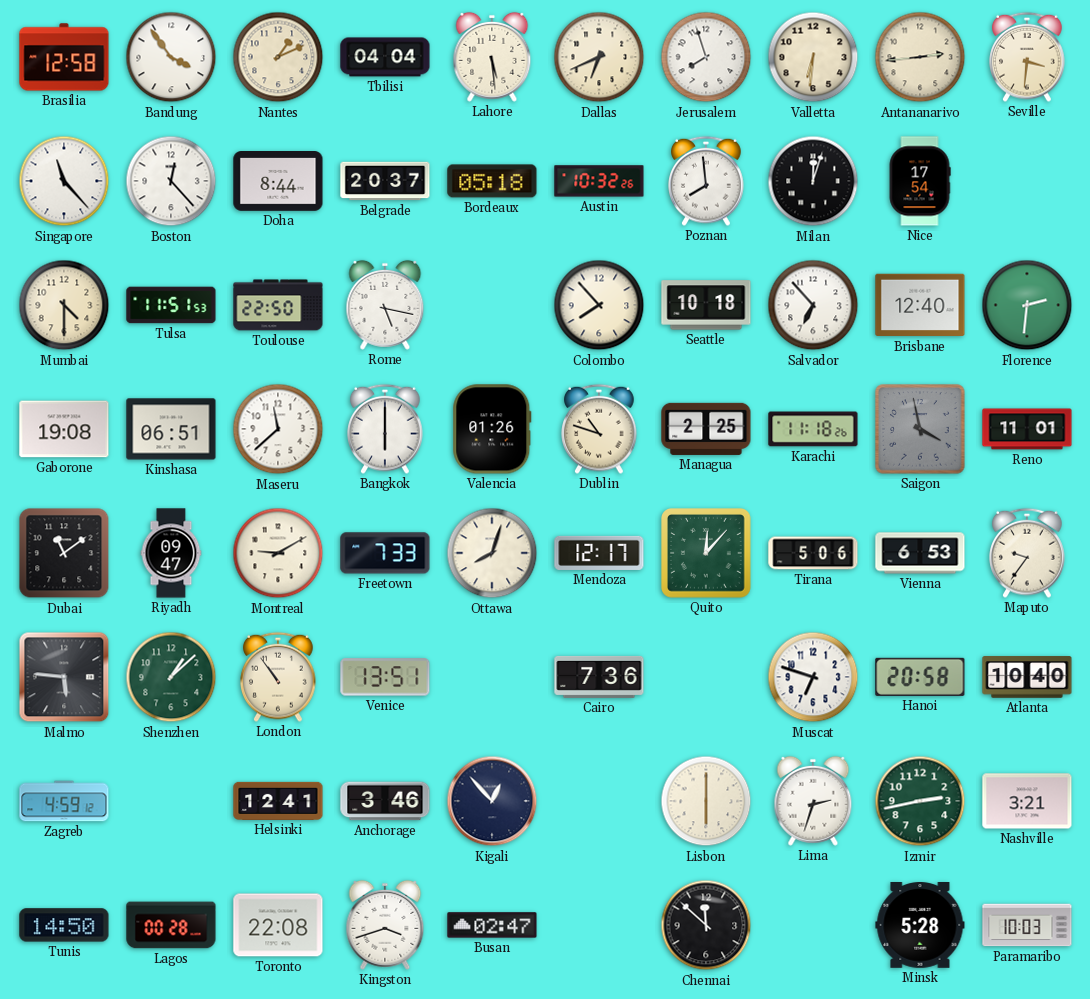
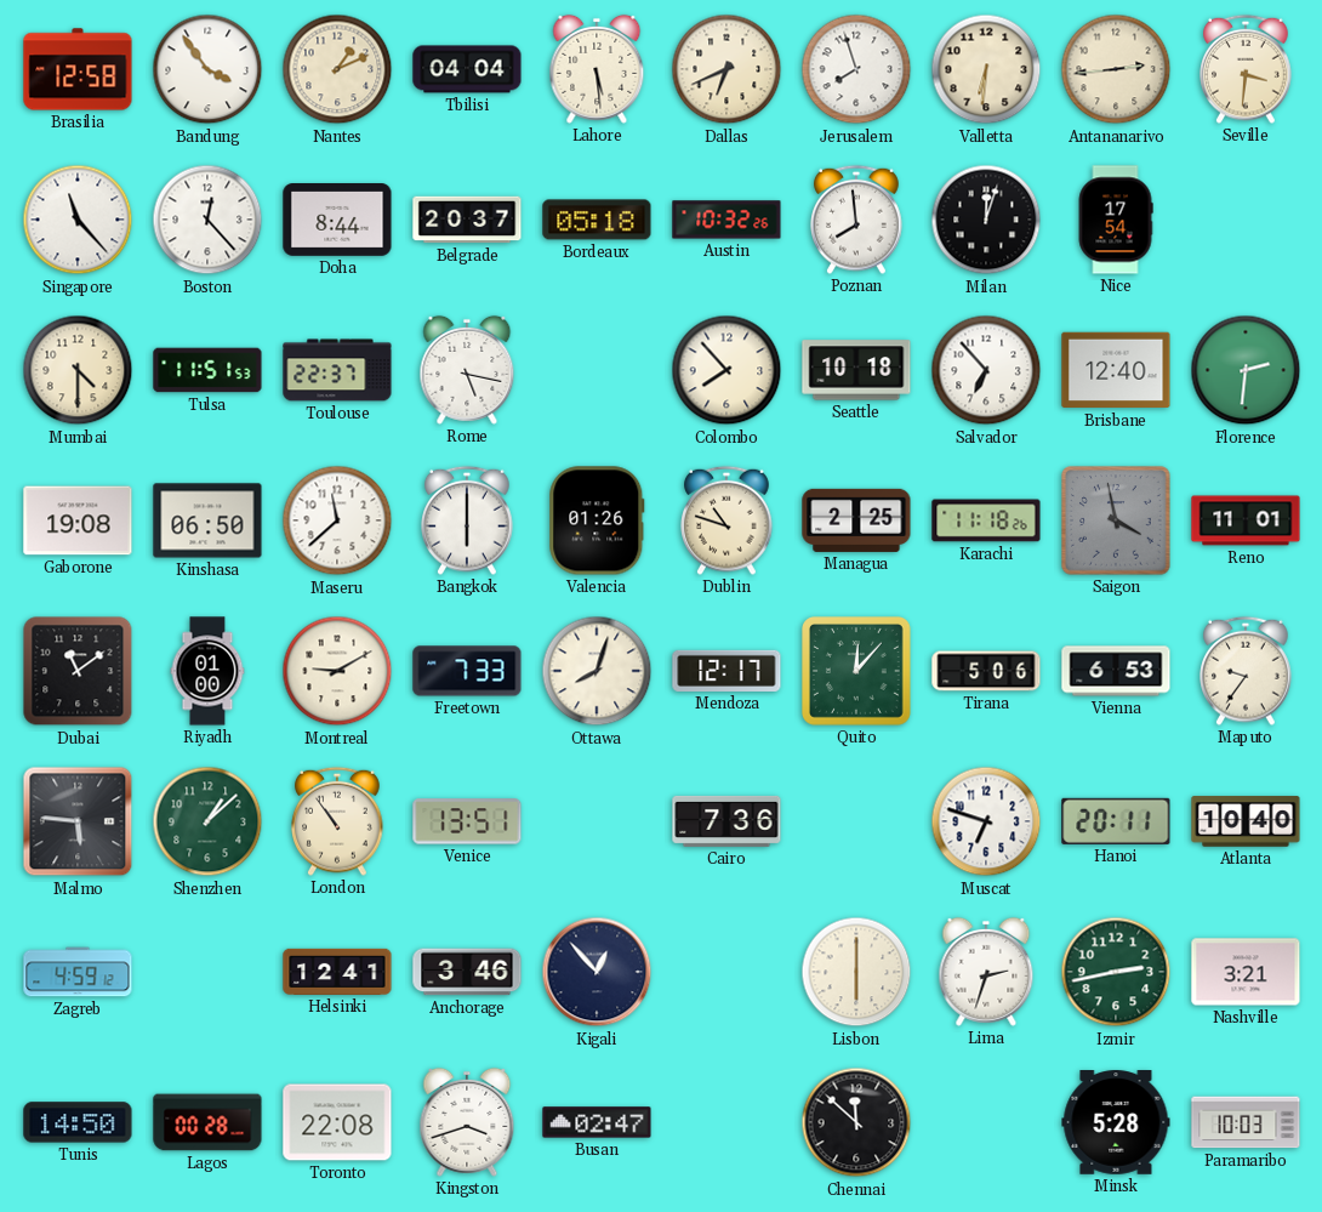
Toulouse: 22:50 -> 22:37
Kinshasa: 06:51 -> 06:50
Riyadh: 09:47 -> 01:00
Hanoi: 20:58 -> 20:11
